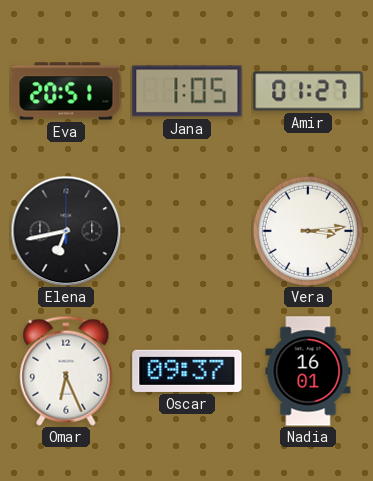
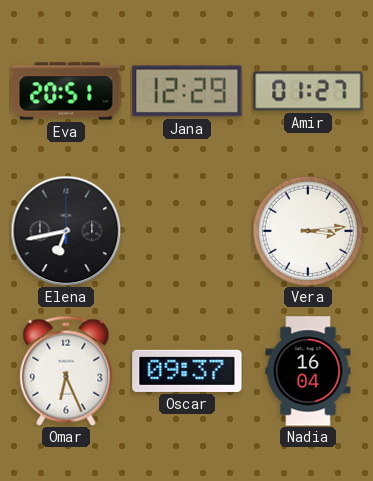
Jana: 1:05 -> 12:29
Nadia: 16:01 -> 16:04
